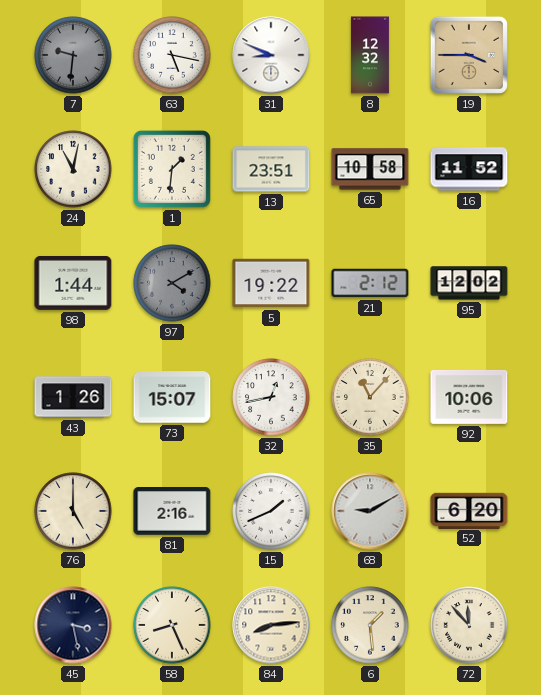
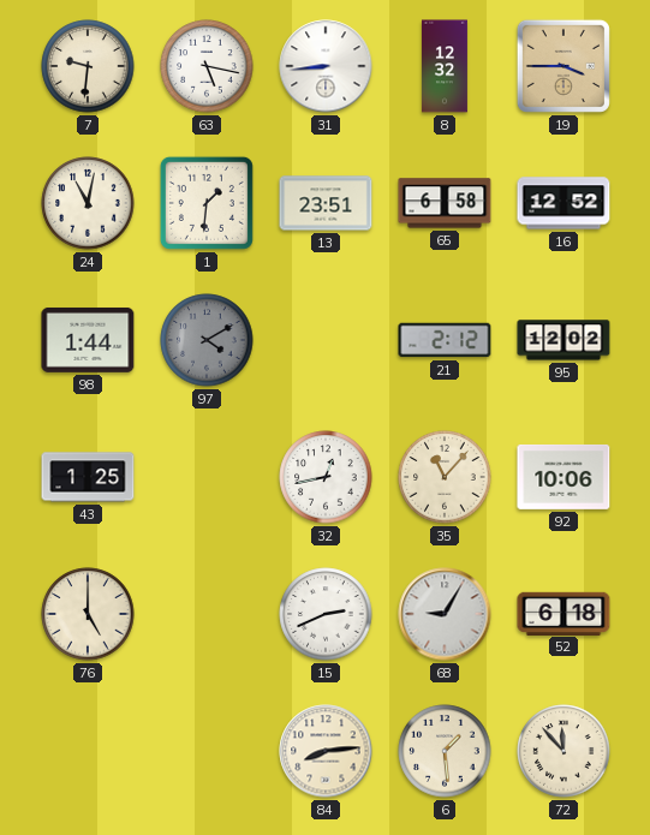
7 dial: grey -> cream
31: 8:49 -> 8:44
65: 10:58 -> 6:58
16: 11:52 -> 12:52
5: 19:22 -> none
43: 1:26 -> 1:25
73: 15:07 -> none
81: 2:16 -> none
15: 1:41 -> 2:41
68: 9:10 -> 9:05
52: 6:20 -> 6:18
45: 3:28 -> none
58: 8:26 -> none
